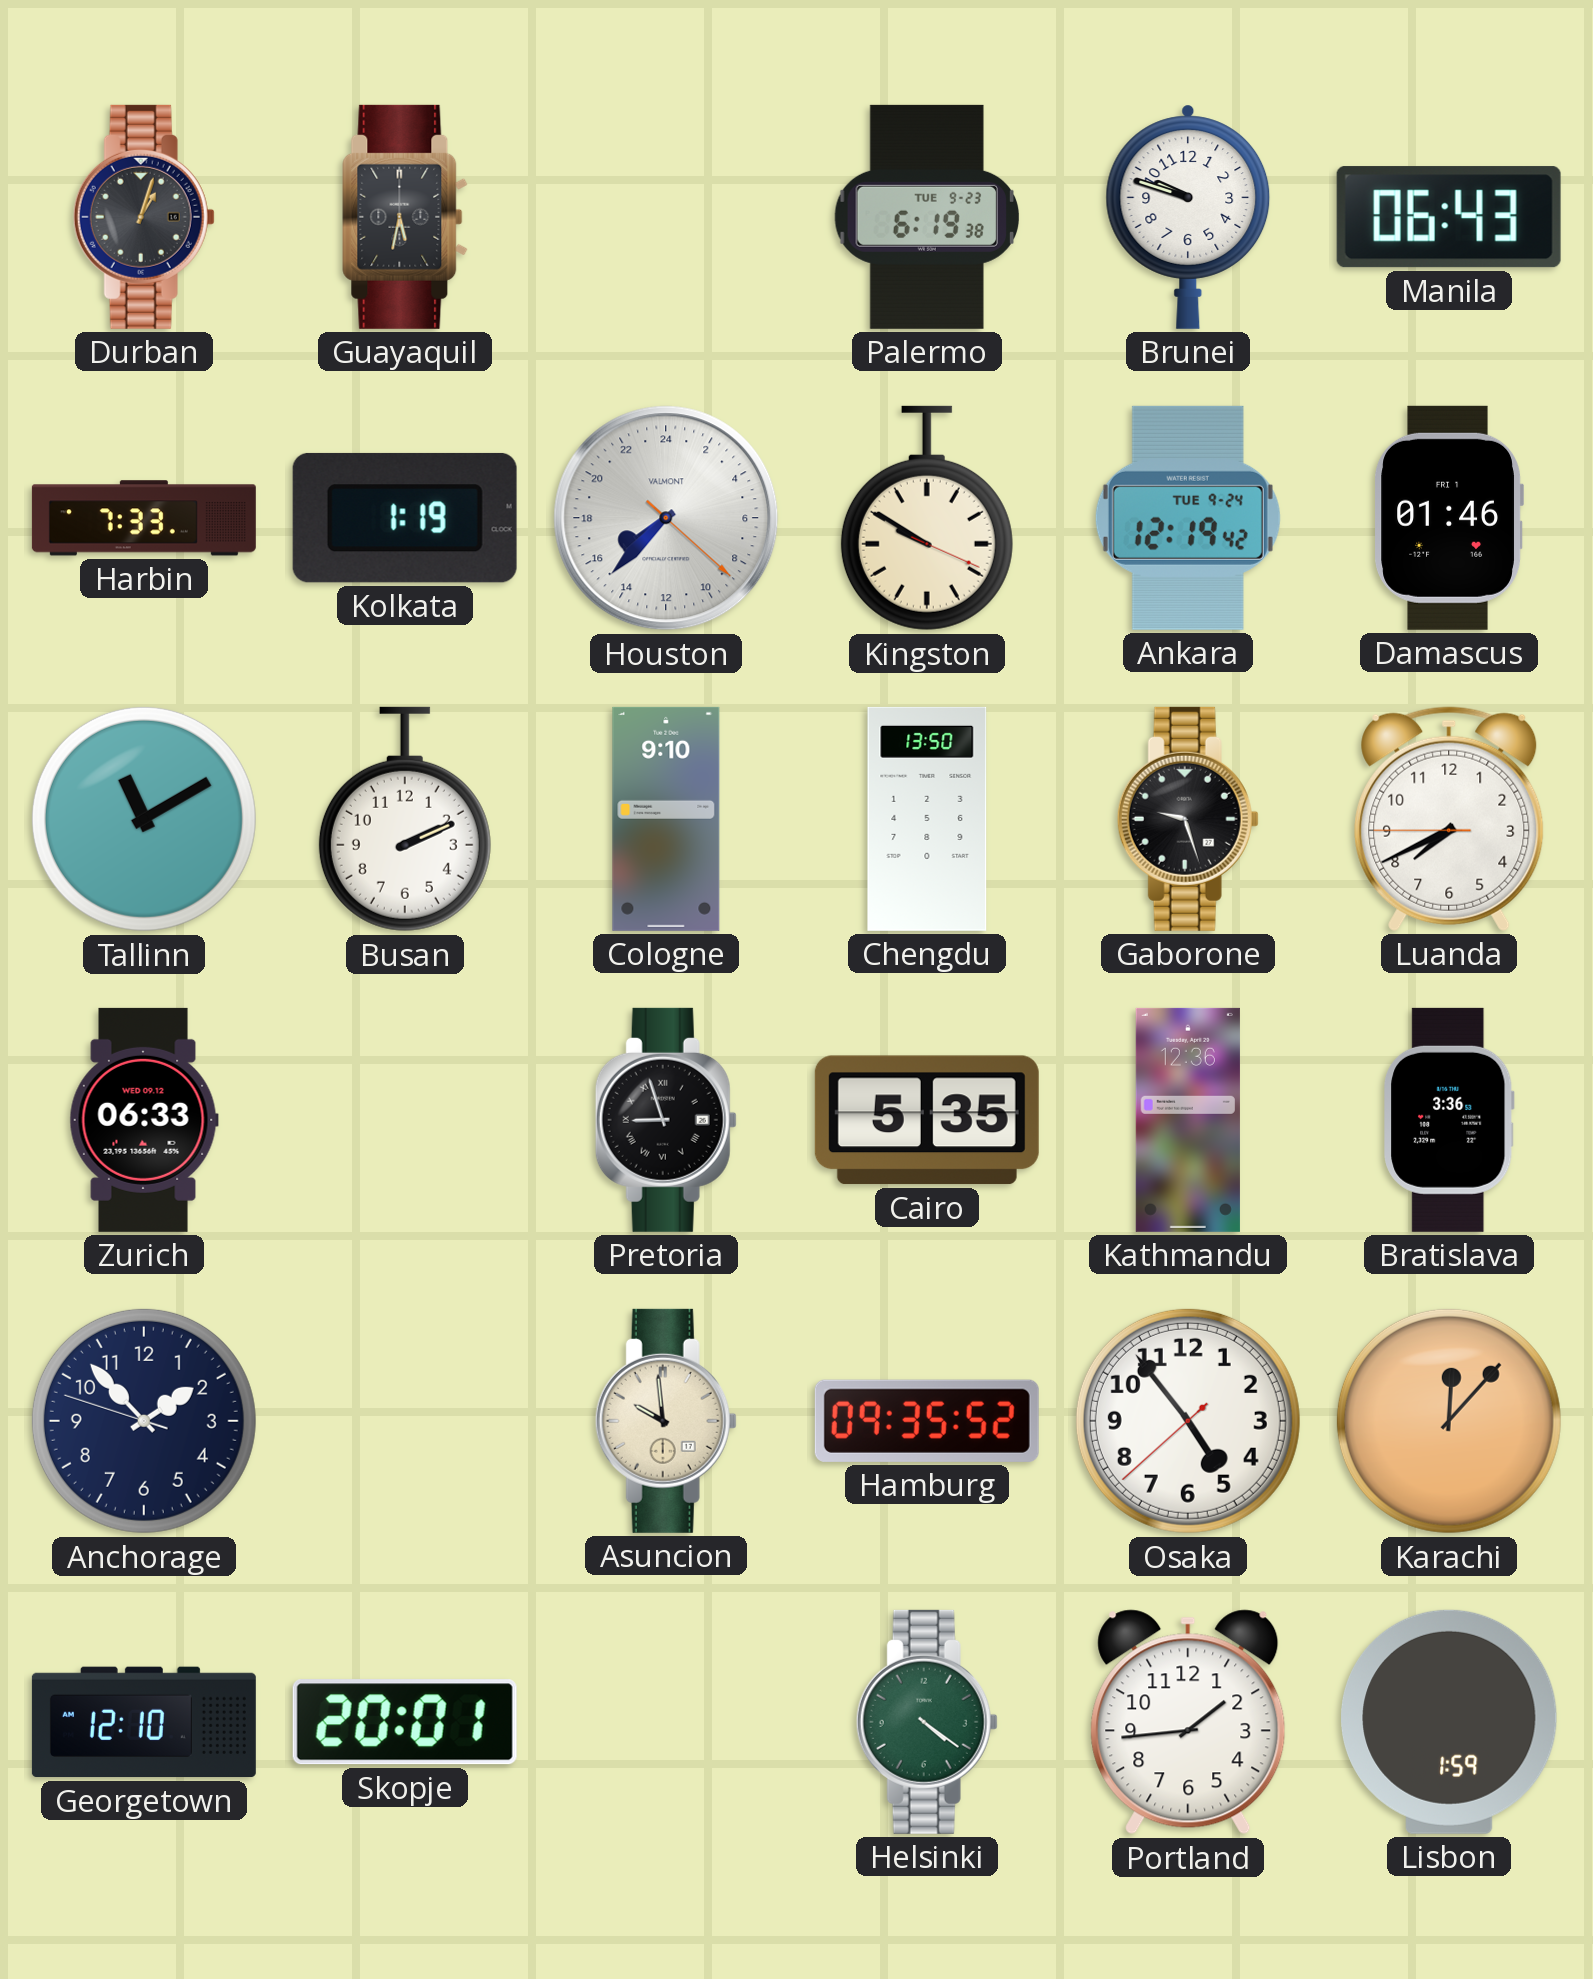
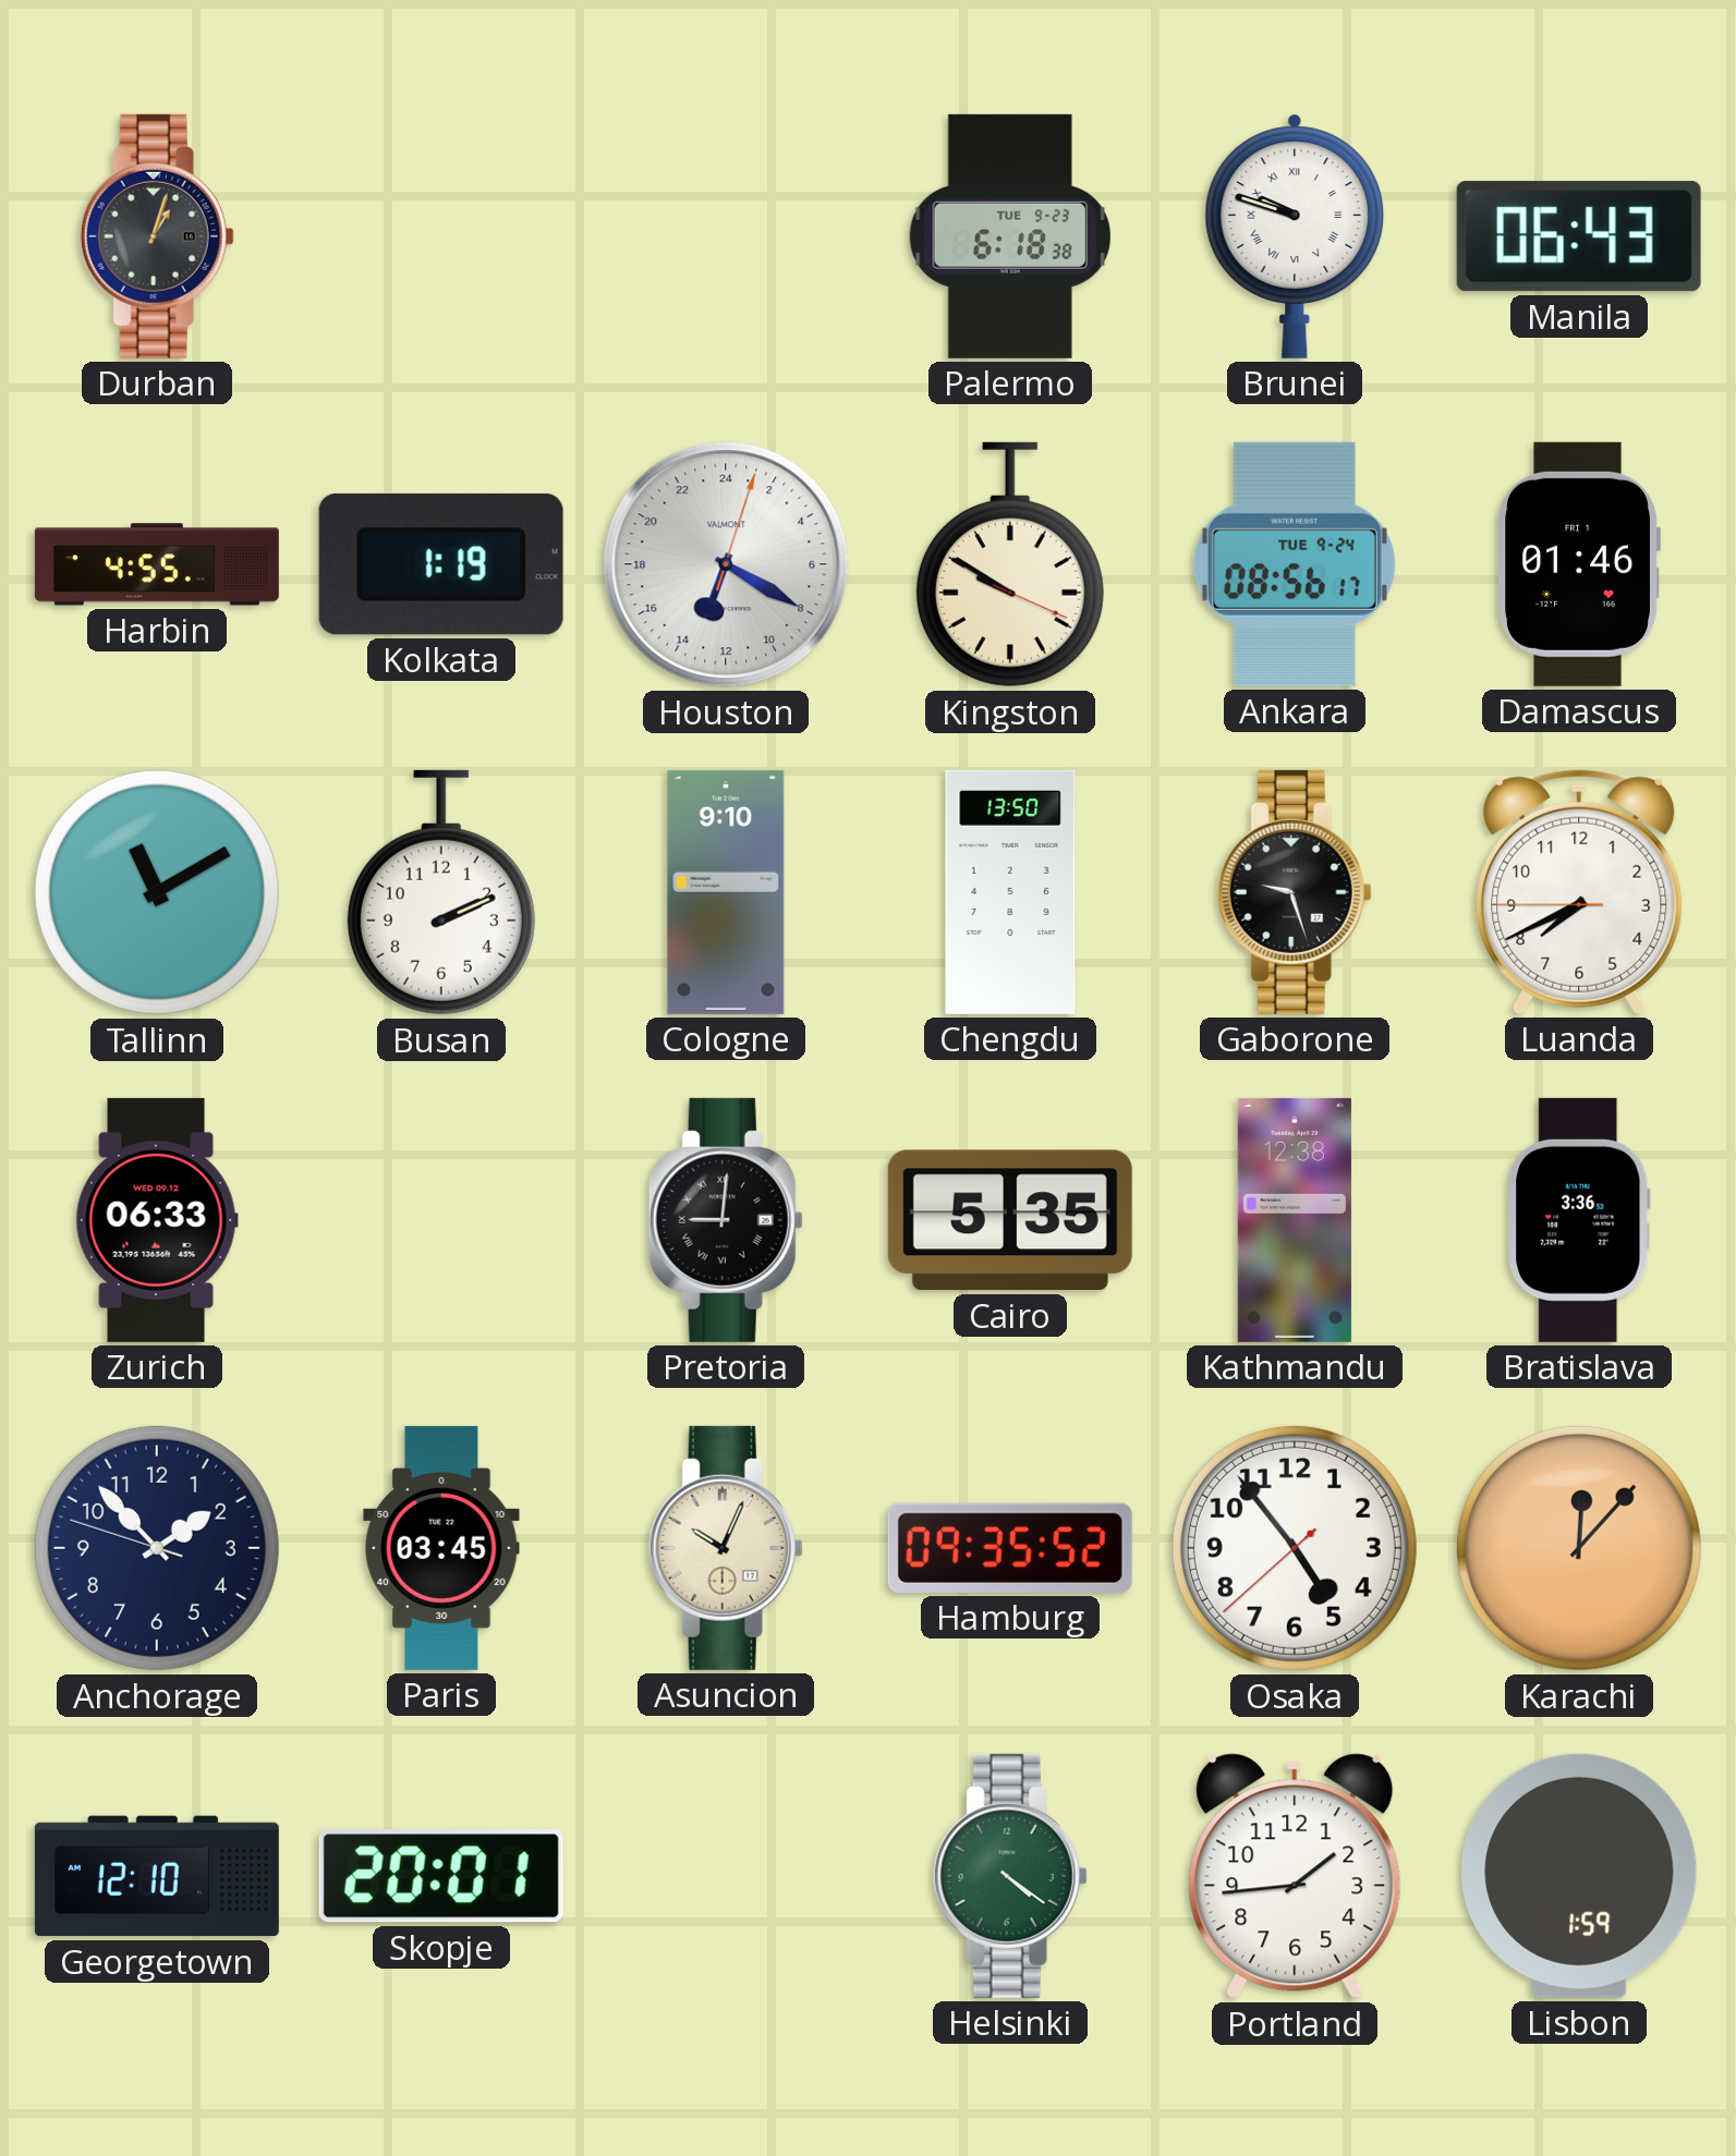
Guayaquil: 5:32 -> none
Palermo: 6:19 -> 6:18
Brunei numerals: Arabic -> Roman
Harbin: 7:33 -> 4:55
Houston: 15:37 -> 13:20
Ankara: 12:19 -> 08:56
Pretoria: 8:57 -> 9:01
Kathmandu: 12:36 -> 12:38
Paris: none -> 03:45
Asuncion: 9:59 -> 10:04
